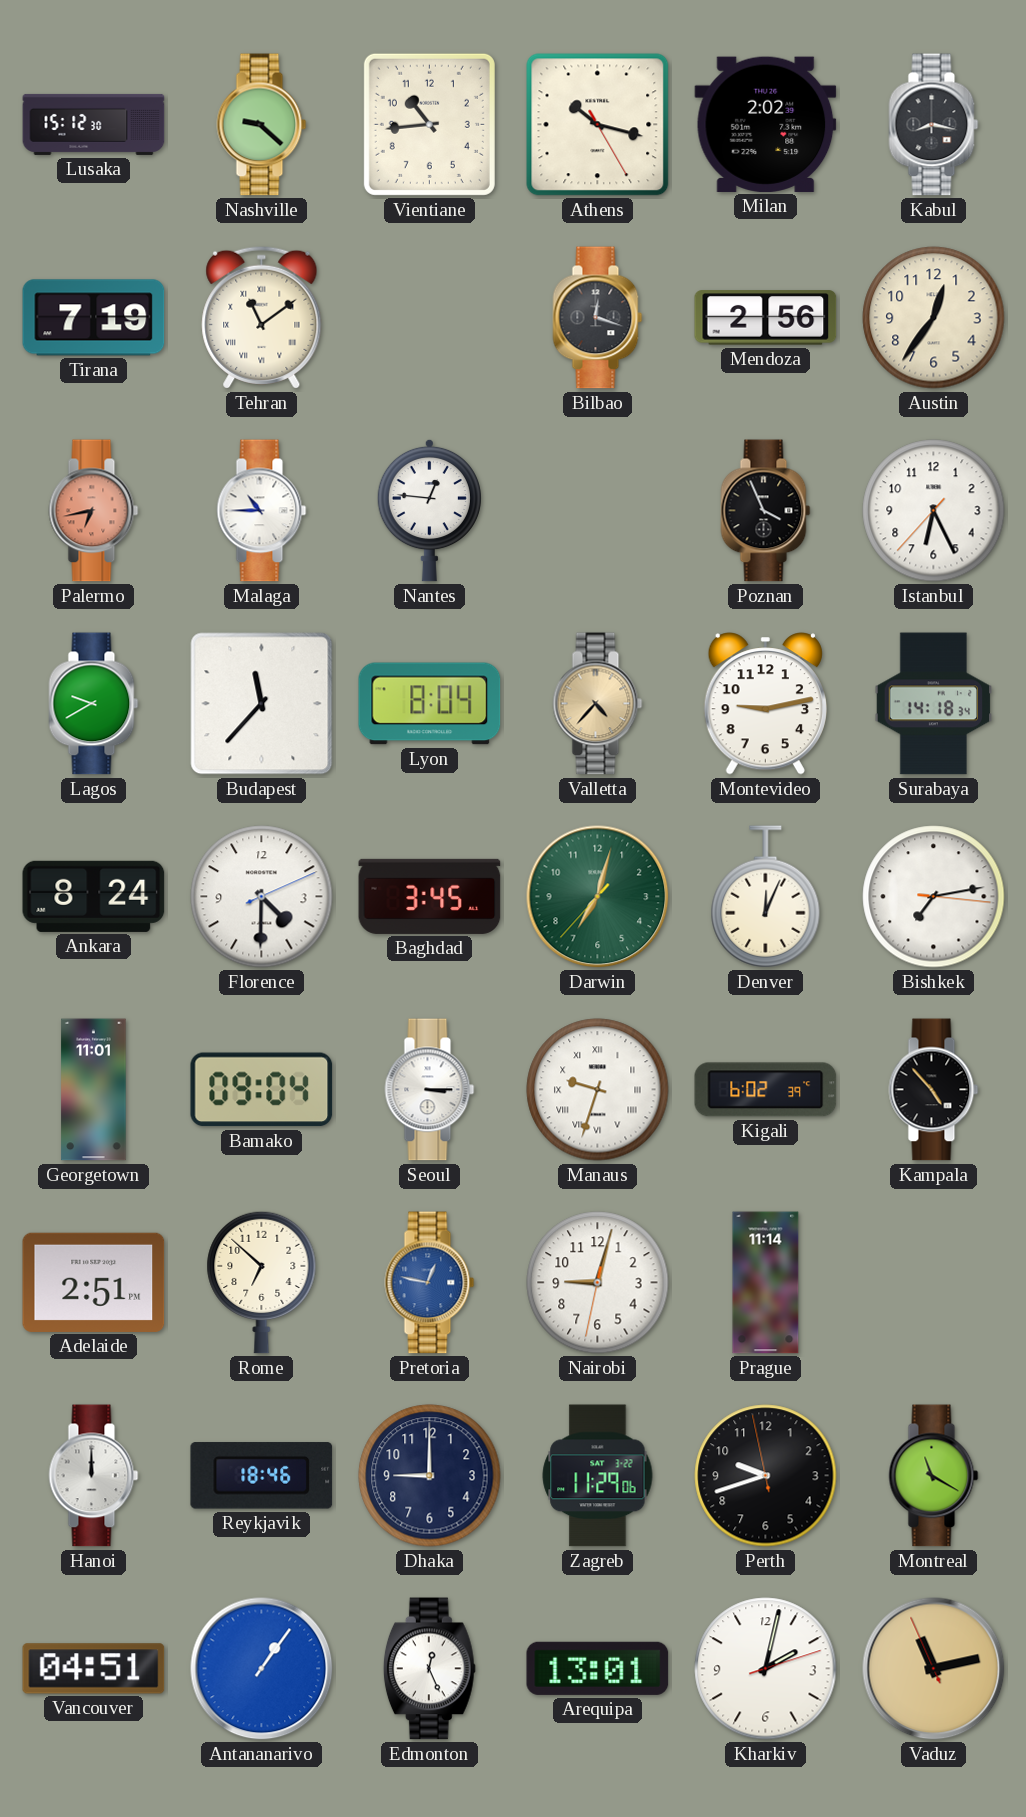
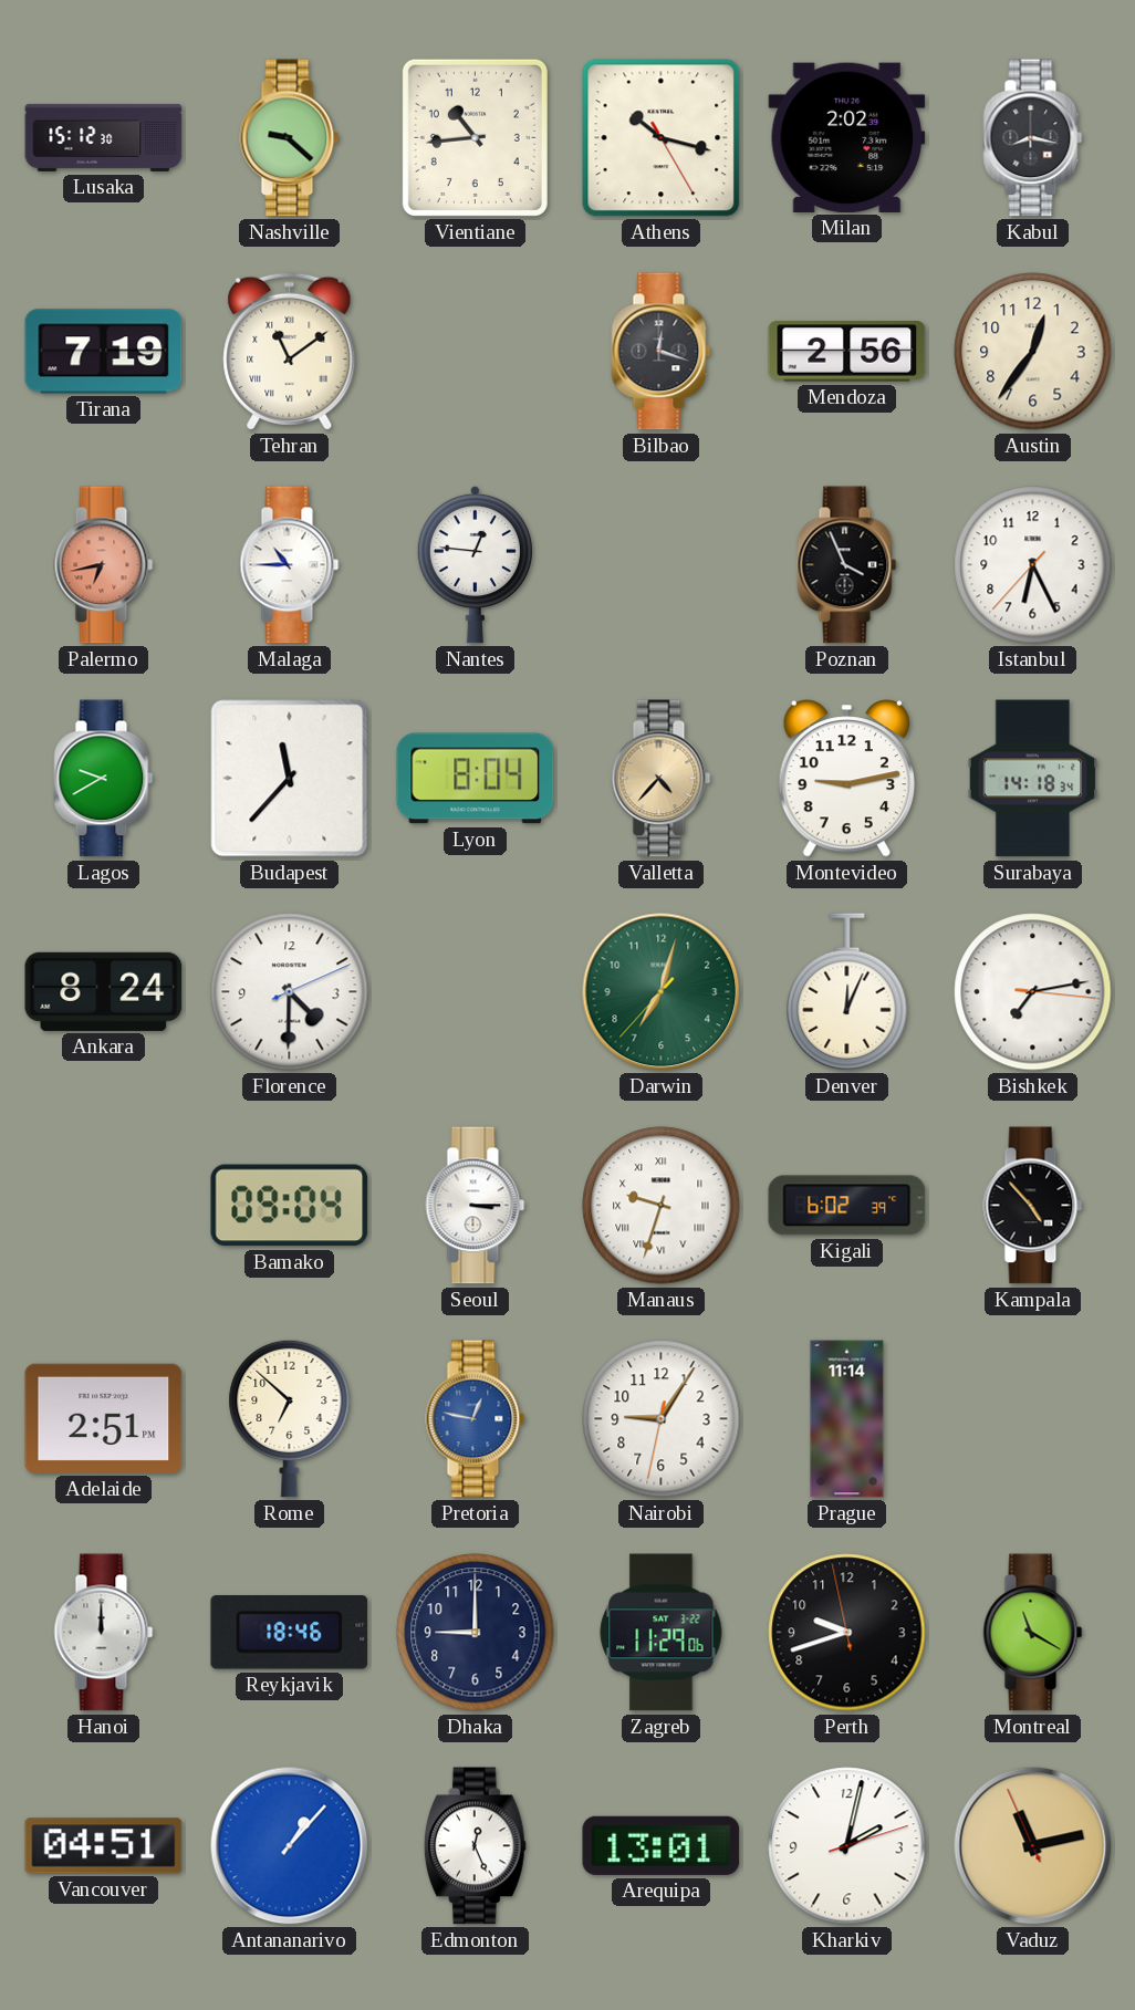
Baghdad: 3:45 -> none
Georgetown: 11:01 -> none
Nairobi: 9:02 -> 9:05
Antananarivo: 1:06 -> 1:07
